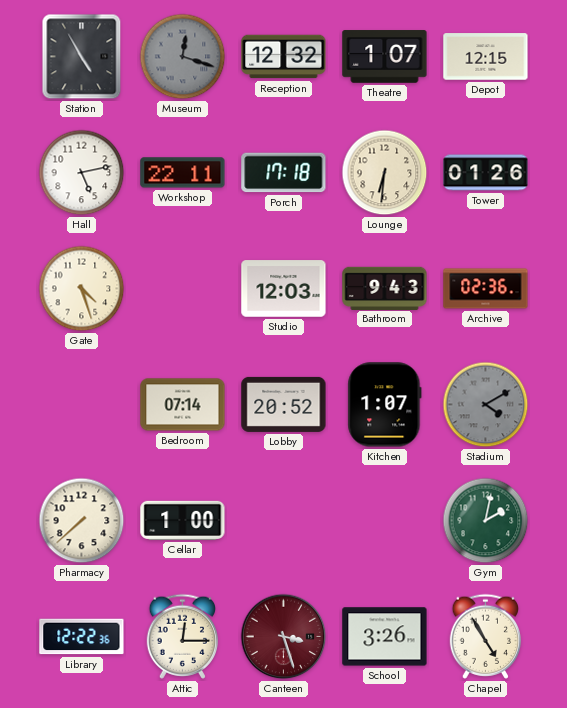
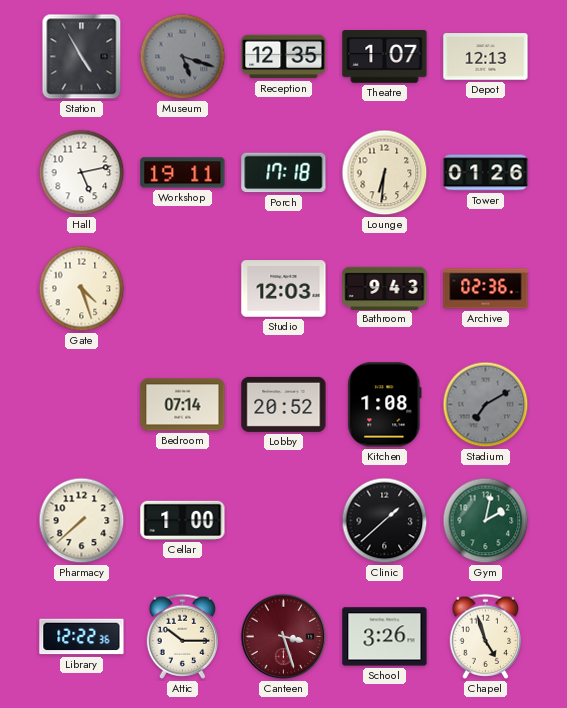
Museum: 12:18 -> 5:18
Reception: 12:32 -> 12:35
Depot: 12:15 -> 12:13
Workshop: 22:11 -> 19:11
Kitchen: 1:07 -> 1:08
Stadium: 4:10 -> 7:10
Clinic: none -> 1:38
Attic: 12:15 -> 10:15
Chapel: 4:55 -> 4:57
